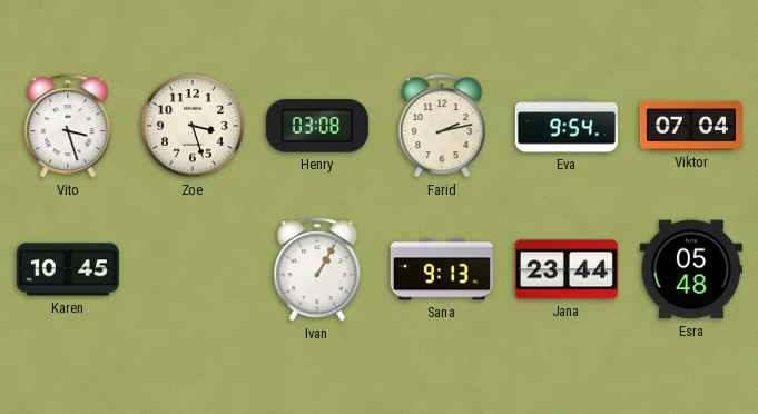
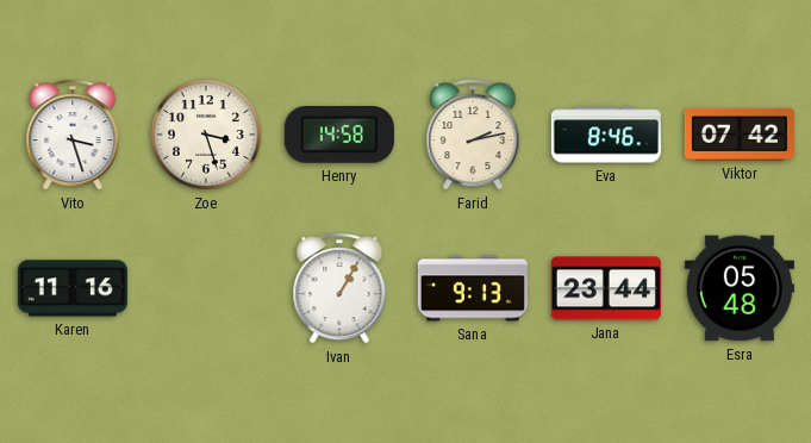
Henry: 03:08 -> 14:58
Eva: 9:54 -> 8:46
Viktor: 07:04 -> 07:42
Karen: 10:45 -> 11:16
